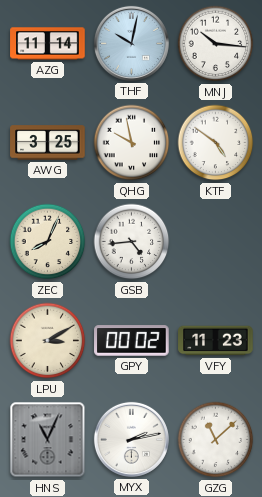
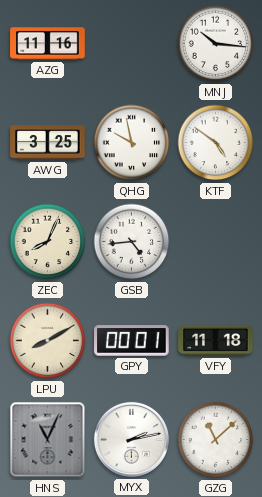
AZG: 11:14 -> 11:16
THF: 10:02 -> none
LPU: 3:10 -> 8:10
GPY: 00:02 -> 00:01
VFY: 11:23 -> 11:18
